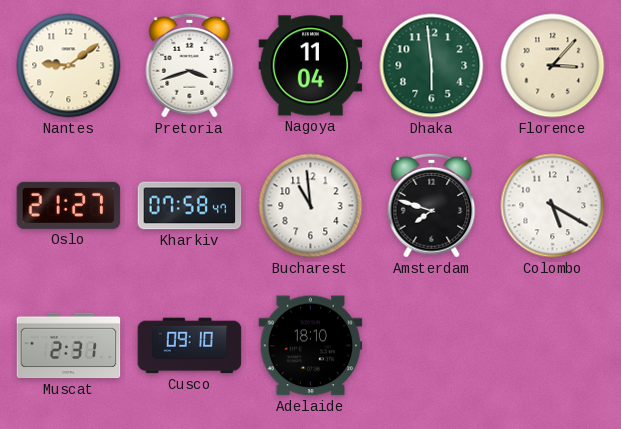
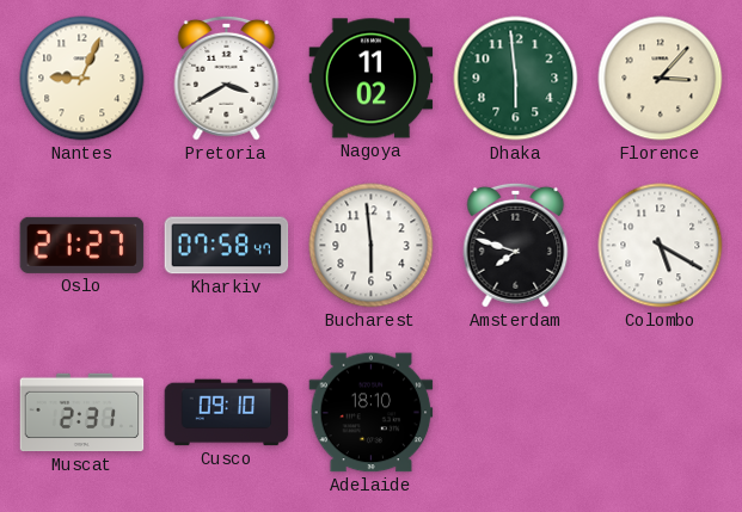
Nantes: 9:09 -> 9:04
Pretoria: 3:42 -> 3:40
Nagoya: 11:04 -> 11:02
Bucharest: 10:59 -> 5:59
